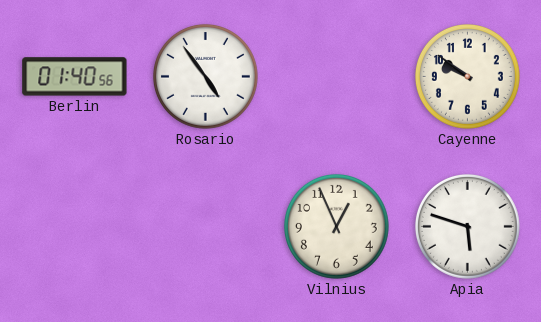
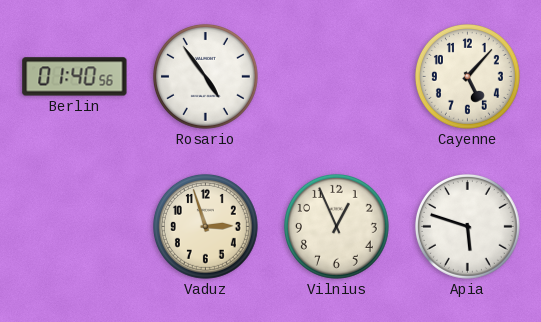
Cayenne: 9:51 -> 5:07
Vaduz: none -> 2:57
